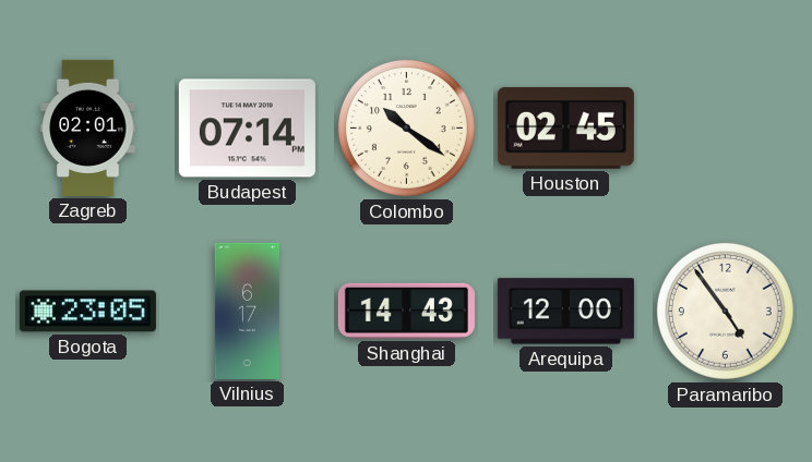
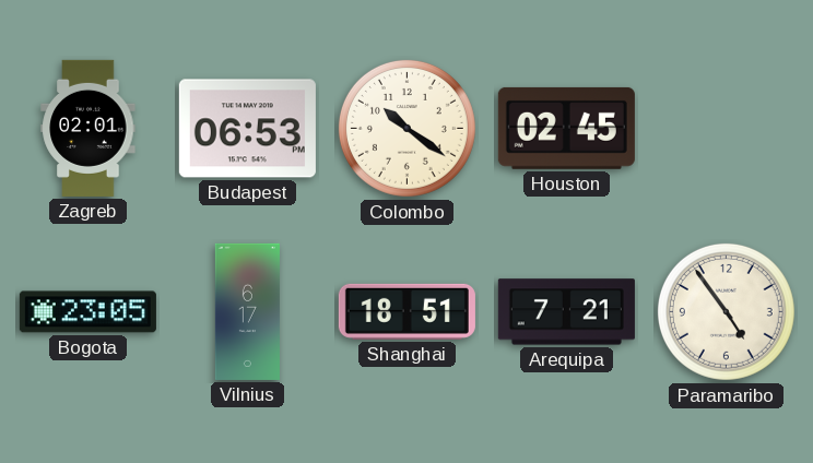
Budapest: 07:14 -> 06:53
Shanghai: 14:43 -> 18:51
Arequipa: 12:00 -> 7:21
